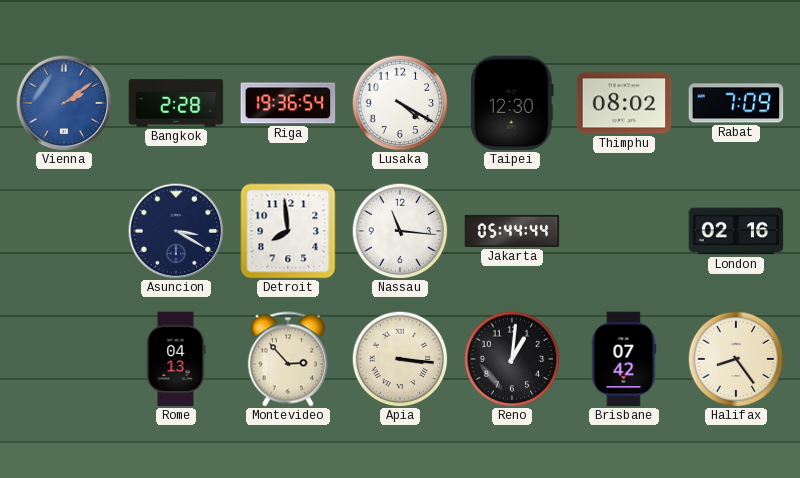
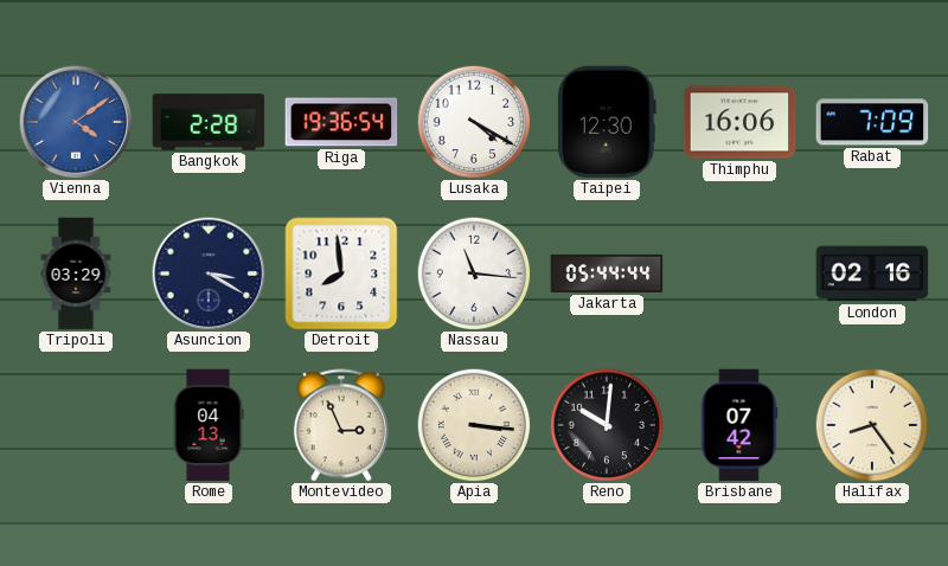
Vienna: 2:09 -> 4:09
Thimphu: 08:02 -> 16:06
Tripoli: none -> 03:29
Montevideo: 2:53 -> 2:56
Reno: 1:01 -> 10:01
